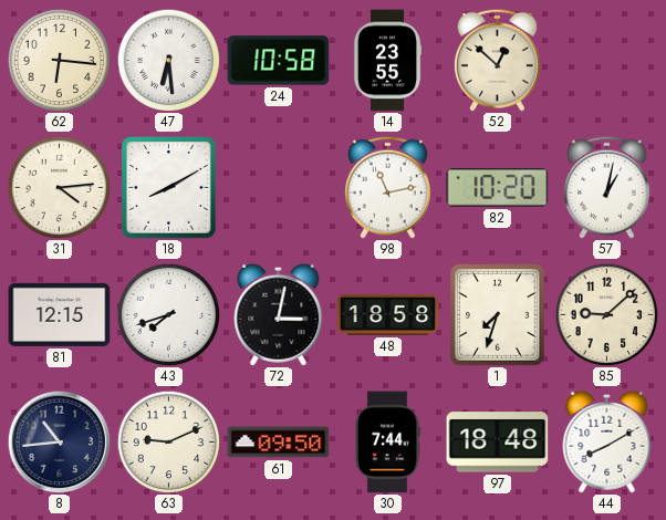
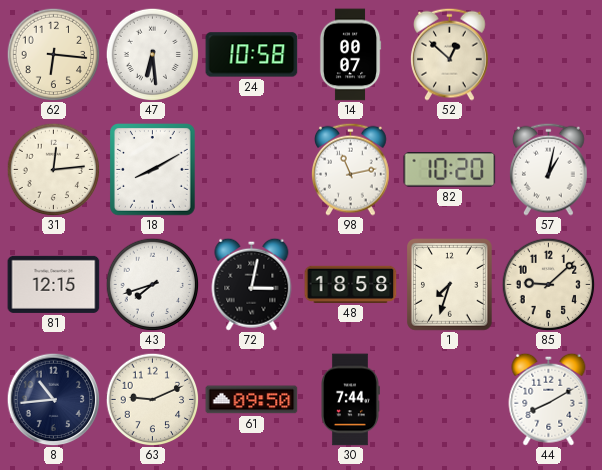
14: 23:55 -> 00:07
31: 4:14 -> 12:14
97: 18:48 -> none
